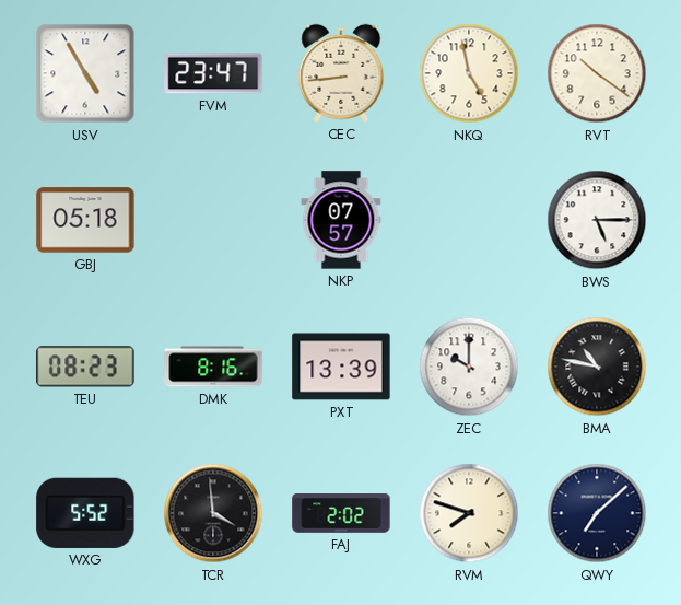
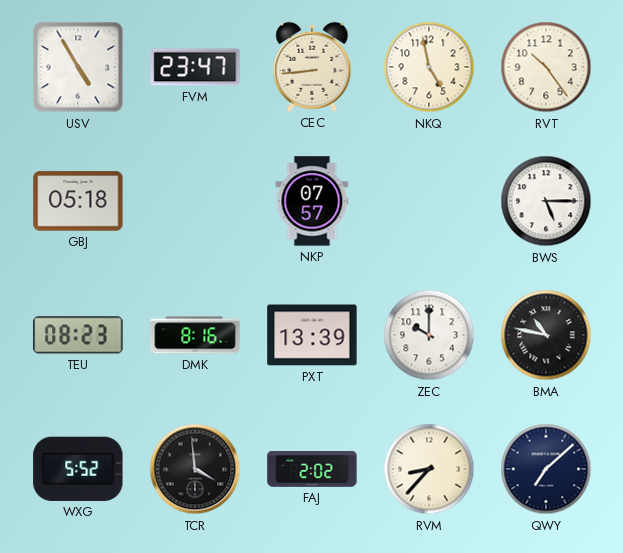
RVT: 10:21 -> 10:24
RVM: 7:48 -> 8:37
